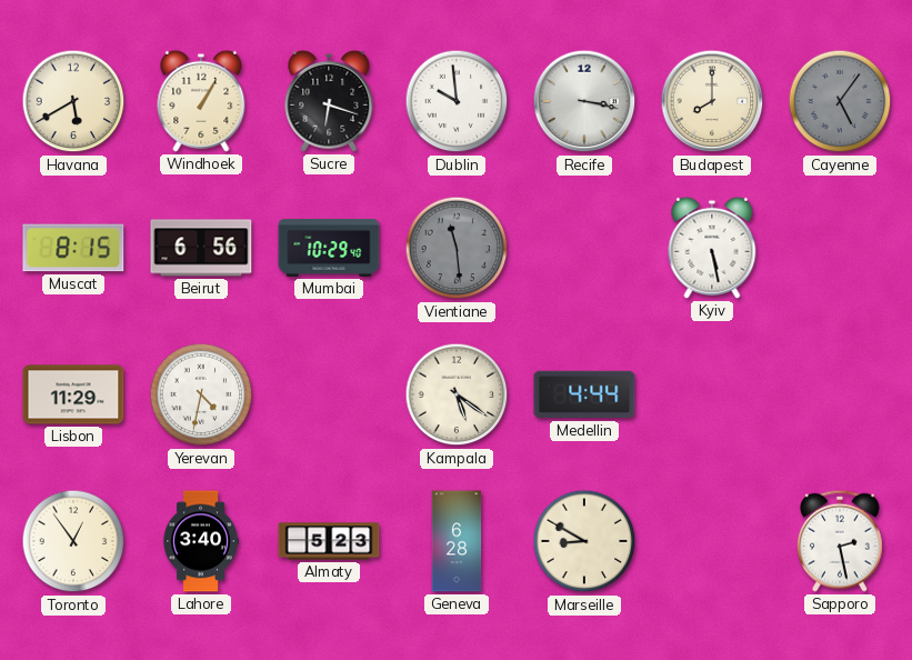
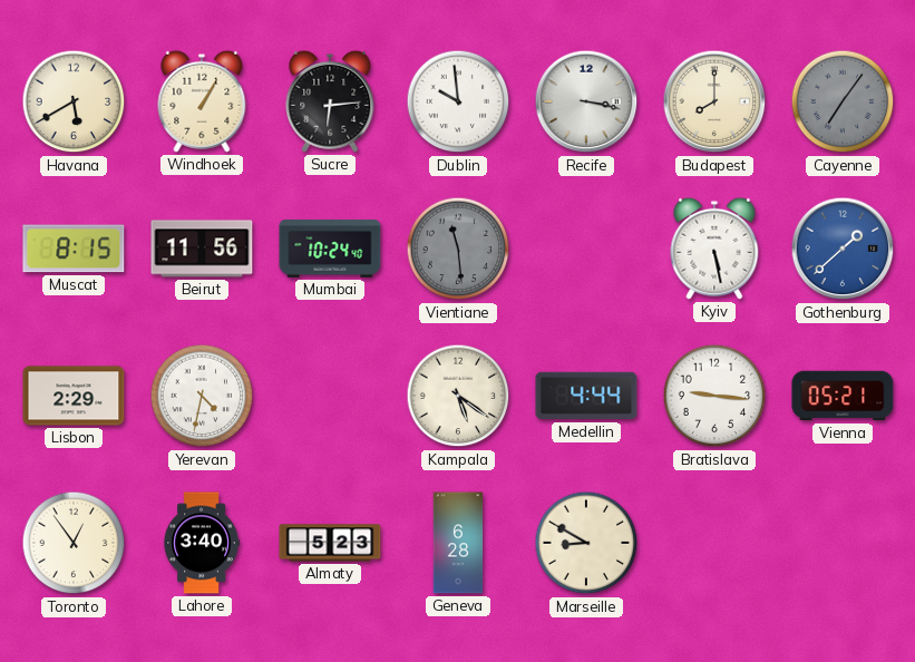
Sucre: 6:18 -> 6:14
Cayenne: 5:06 -> 7:06
Beirut: 6:56 -> 11:56
Mumbai: 10:29 -> 10:24
Gothenburg: none -> 1:38
Lisbon: 11:29 -> 2:29
Bratislava: none -> 9:16
Vienna: none -> 05:21
Sapporo: 2:28 -> none
